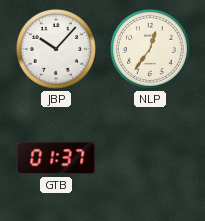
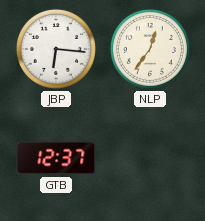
JBP: 10:07 -> 6:16
GTB: 01:37 -> 12:37
